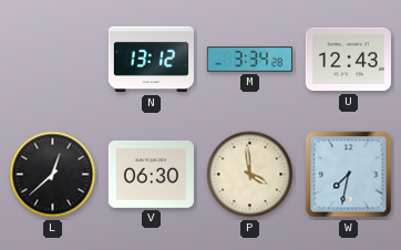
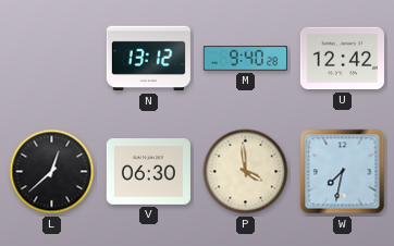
M: 3:34 -> 9:40
U: 12:43 -> 12:42
